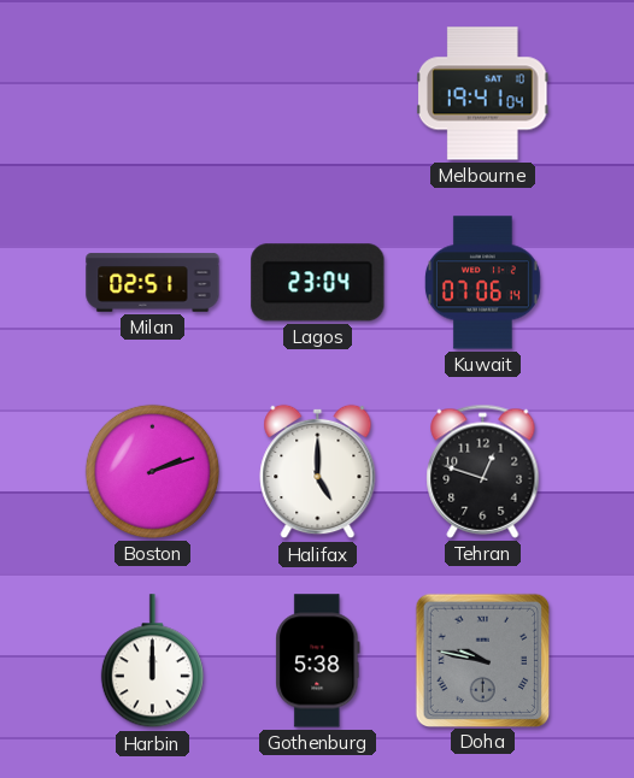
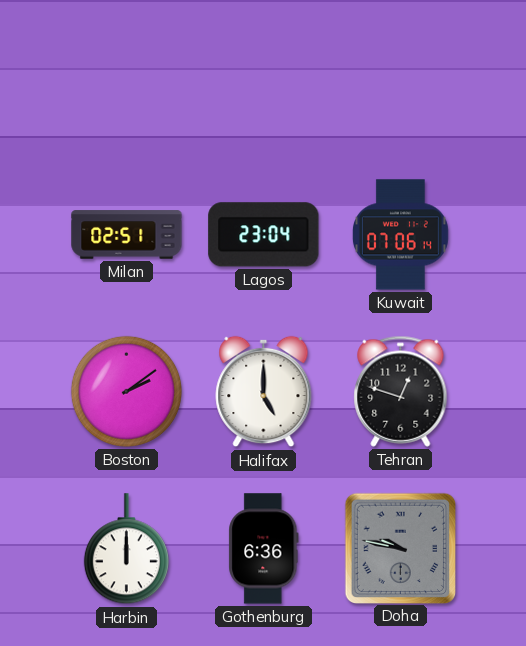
Melbourne: 19:41 -> none
Boston: 2:12 -> 2:09
Gothenburg: 5:38 -> 6:36
